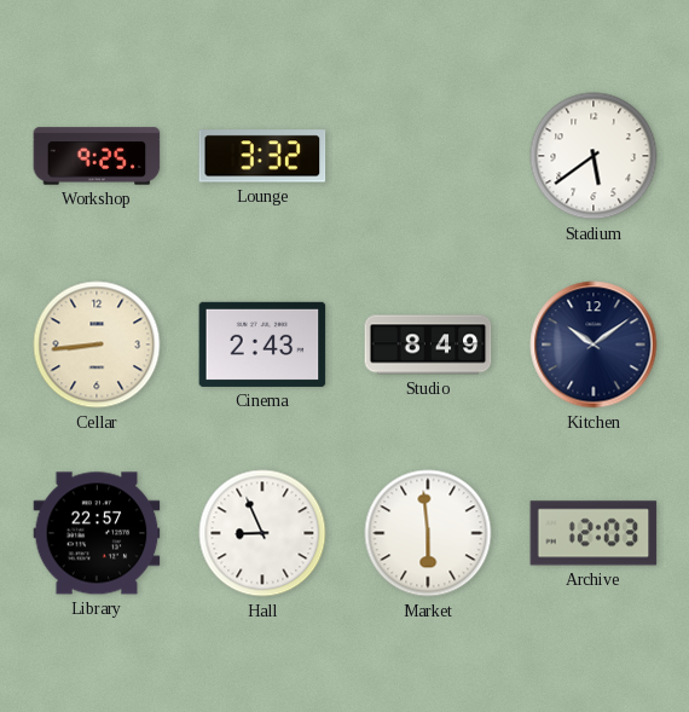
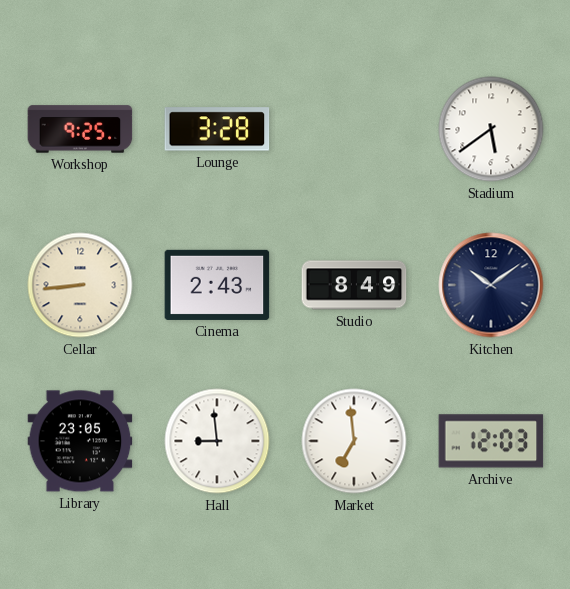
Lounge: 3:32 -> 3:28
Library: 22:57 -> 23:05
Hall: 8:56 -> 8:59
Market: 5:59 -> 6:59
